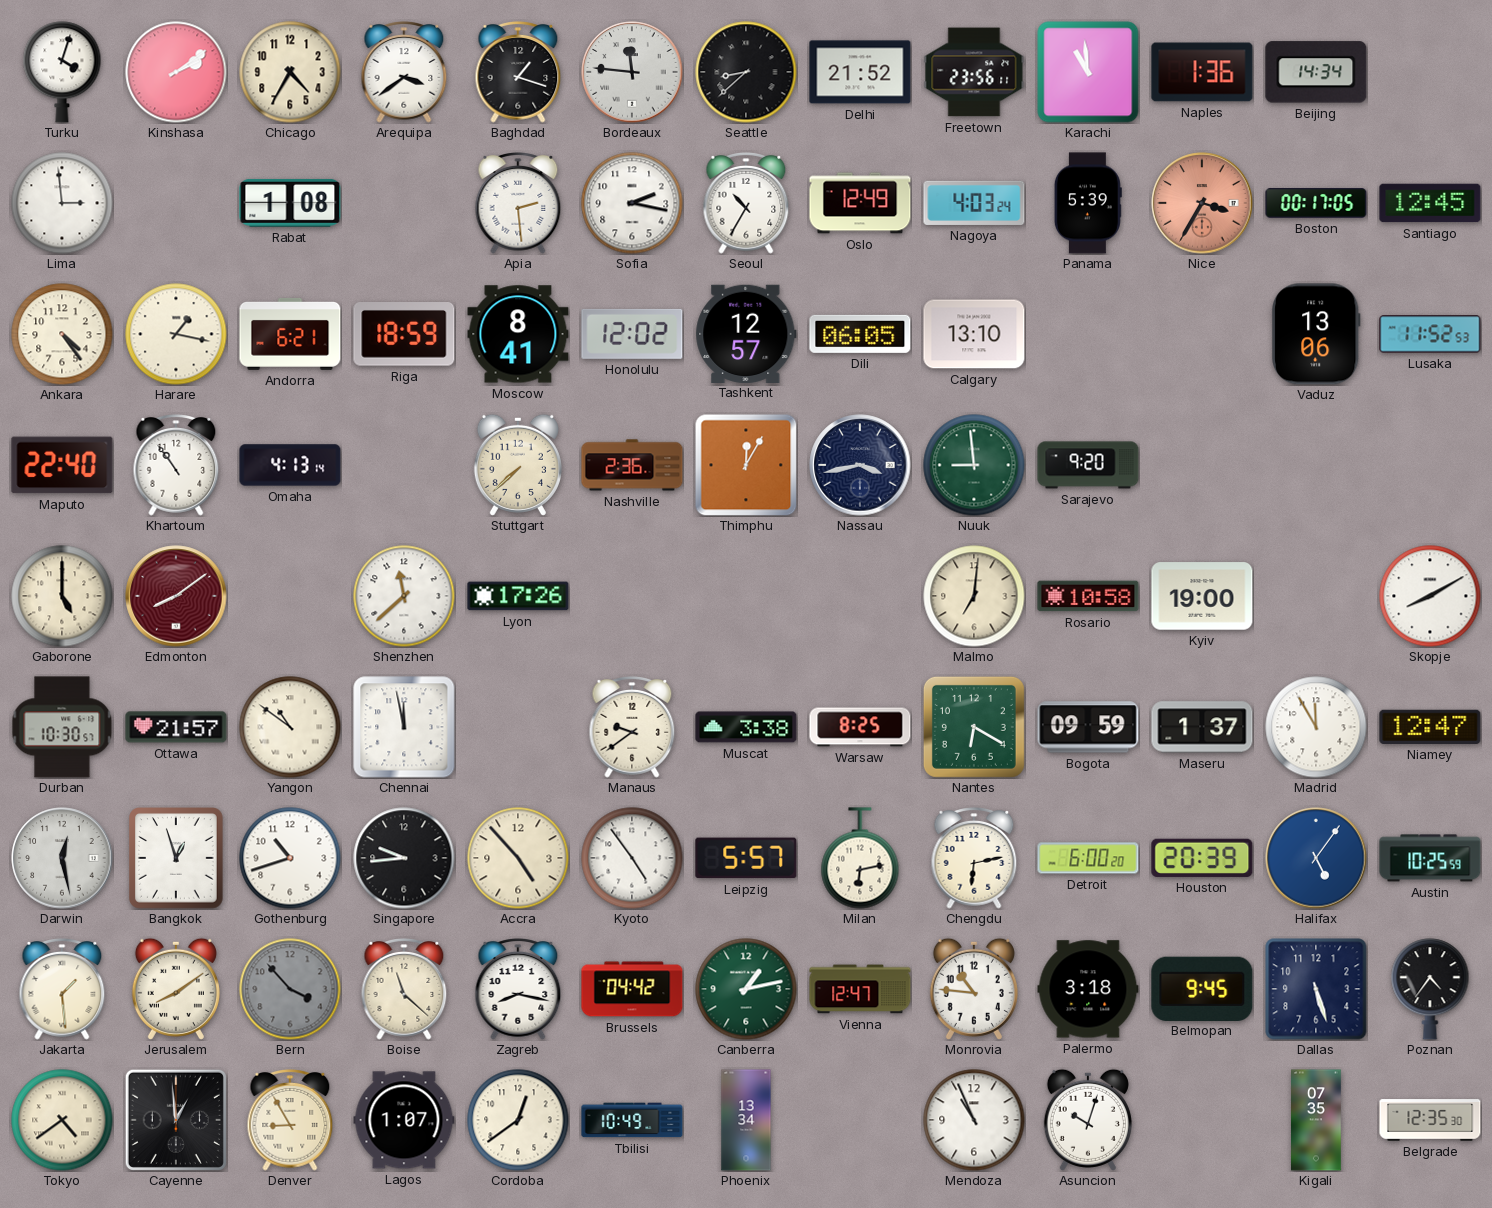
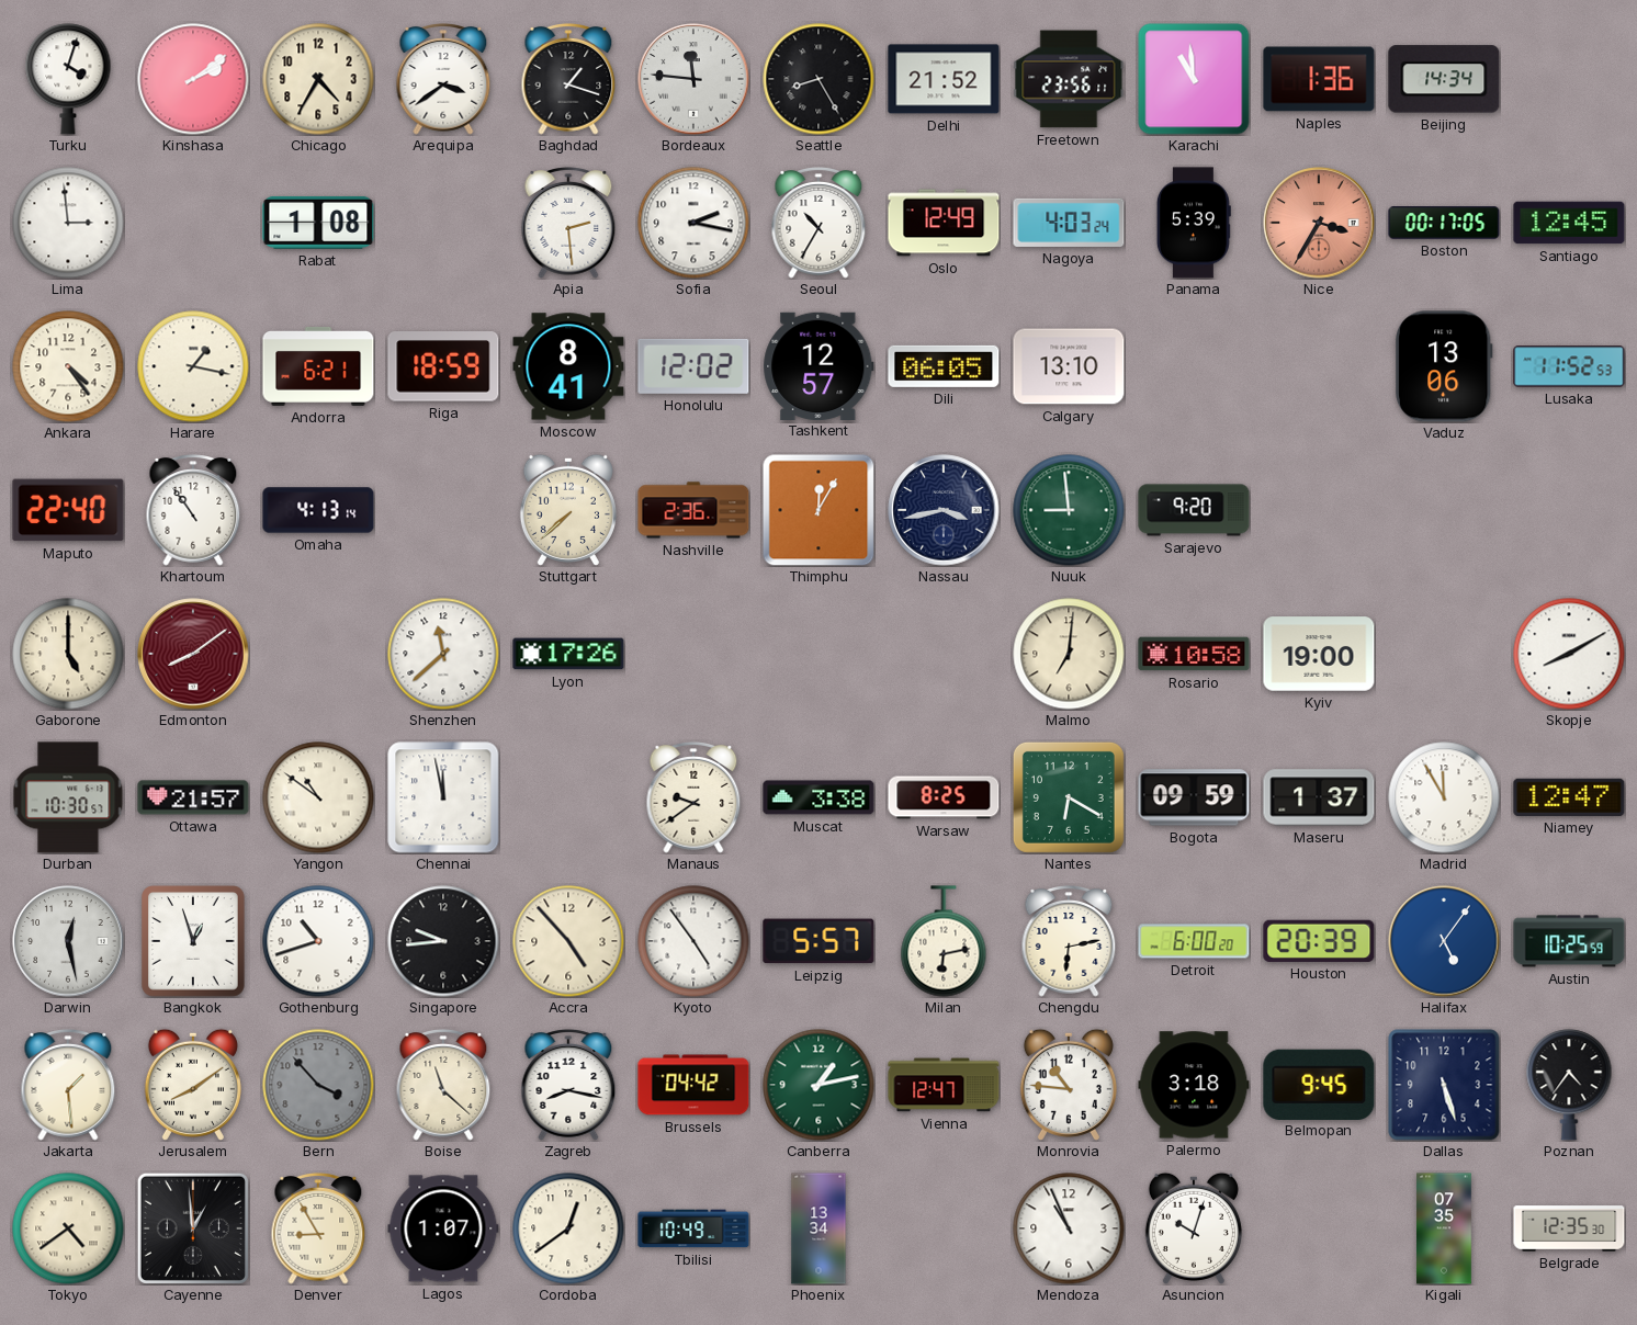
Seattle: 8:38 -> 8:25
